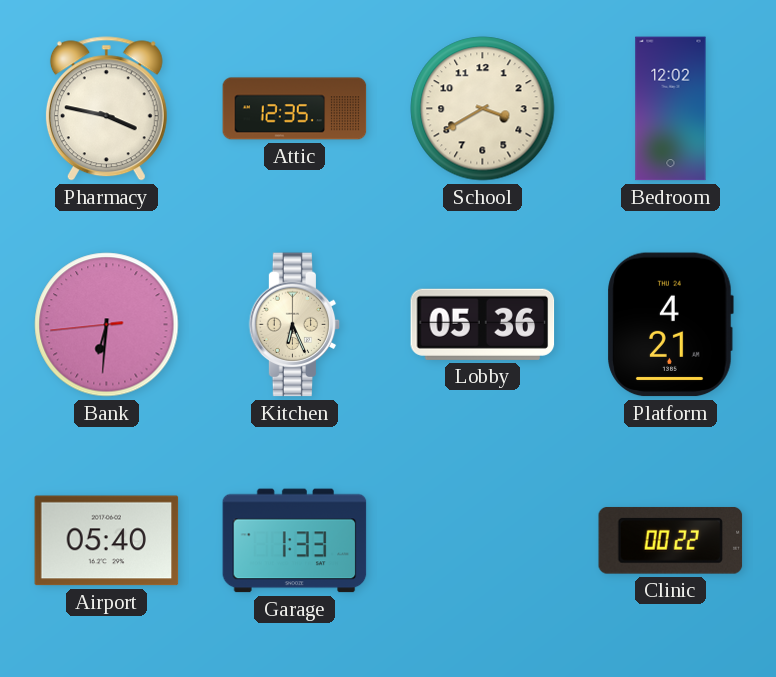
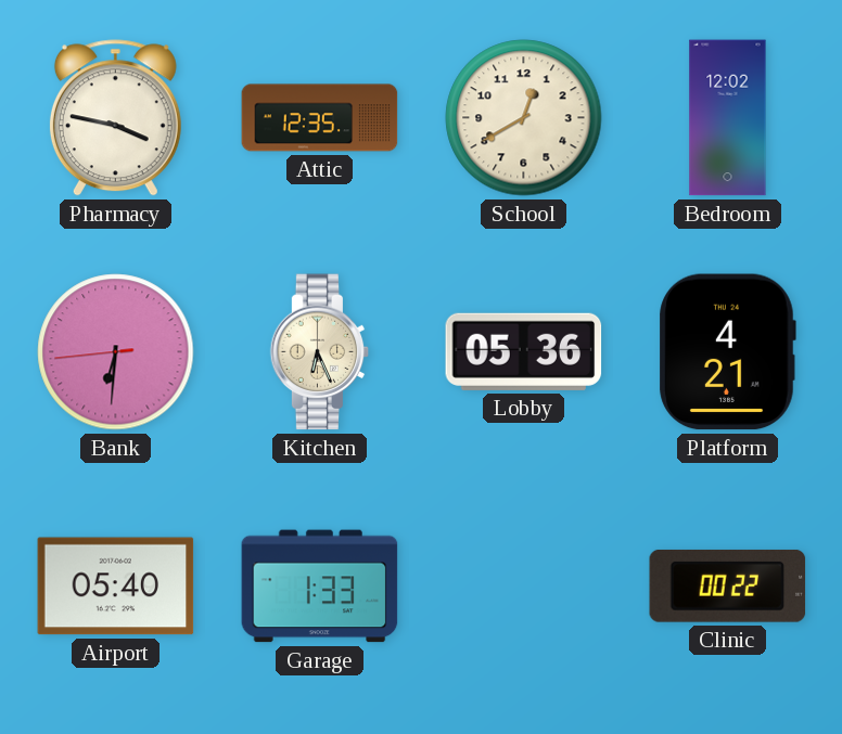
School: 3:40 -> 12:40
